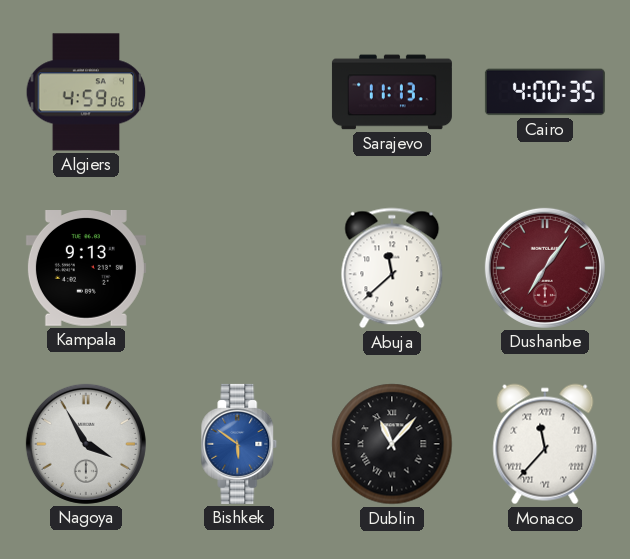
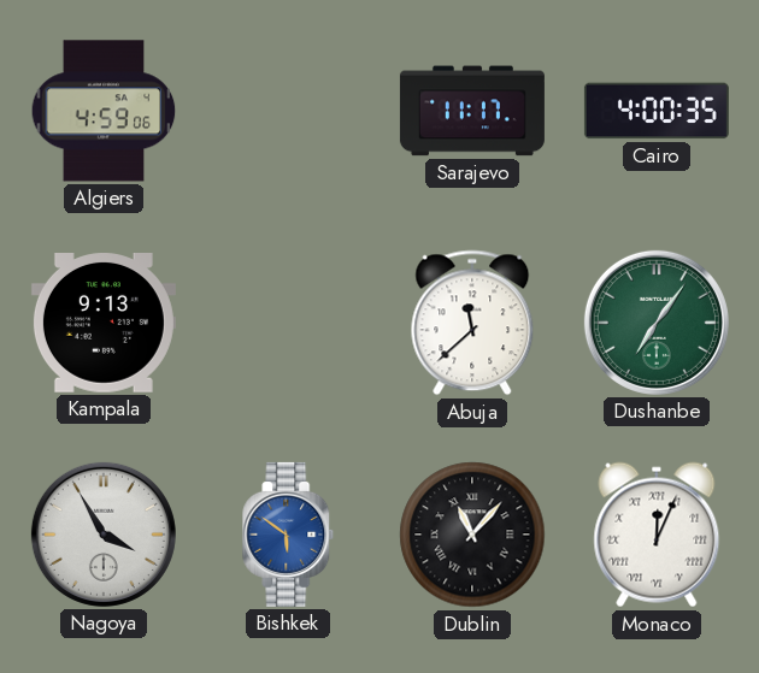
Sarajevo: 11:13 -> 11:17
Dushanbe dial: burgundy -> green
Monaco: 11:37 -> 12:04
